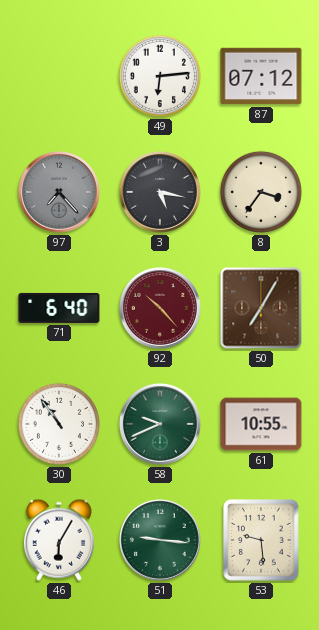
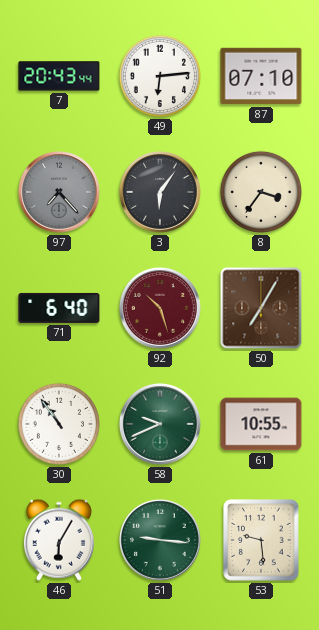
7: none -> 20:43
87: 07:12 -> 07:10
3: 5:17 -> 6:06
92: 10:23 -> 10:27
